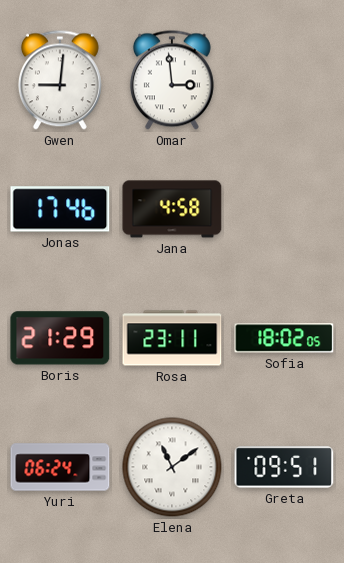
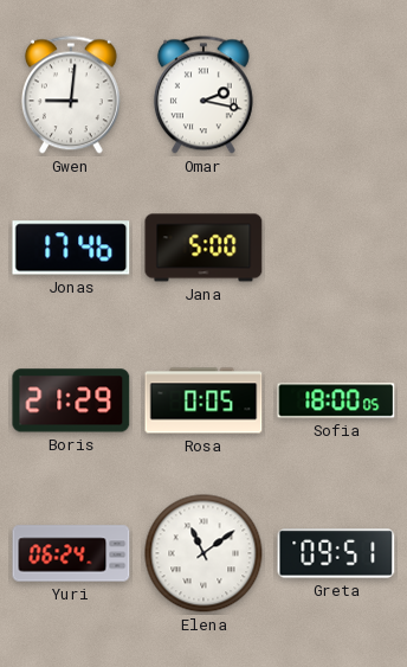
Omar: 2:59 -> 2:17
Jana: 4:58 -> 5:00
Rosa: 23:11 -> 0:05
Sofia: 18:02 -> 18:00
